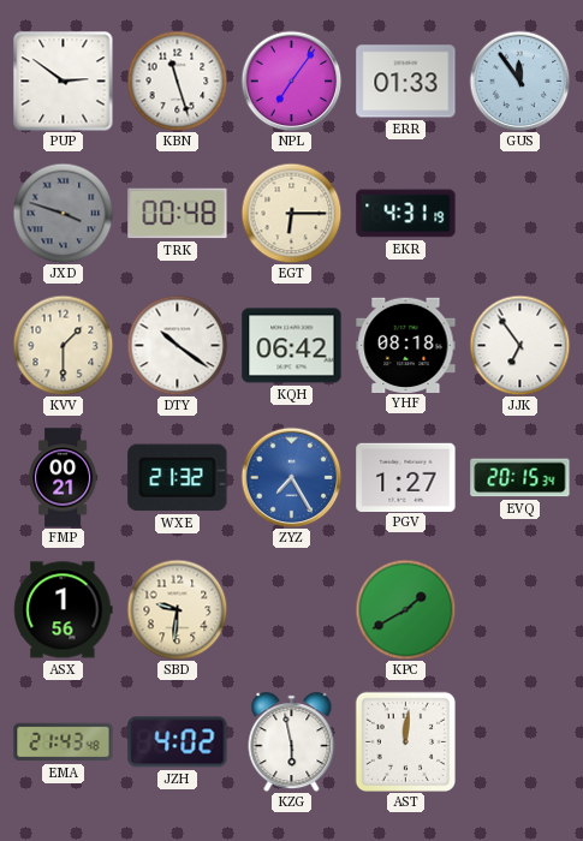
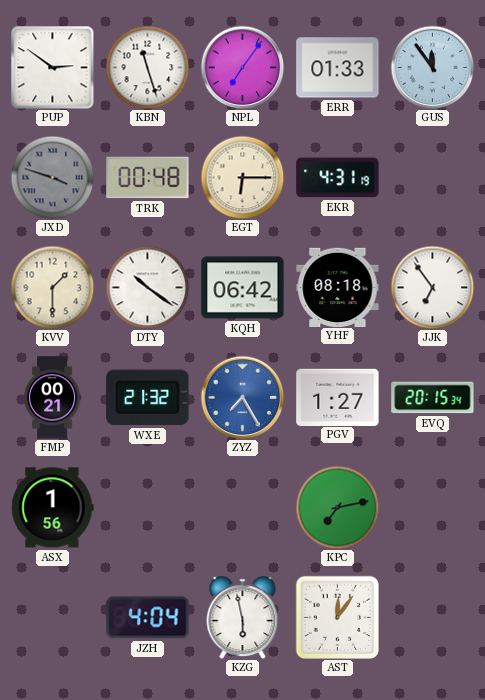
SBD: 9:31 -> none
KPC: 1:40 -> 7:13
EMA: 21:43 -> none
JZH: 4:02 -> 4:04
AST: 12:01 -> 12:06
